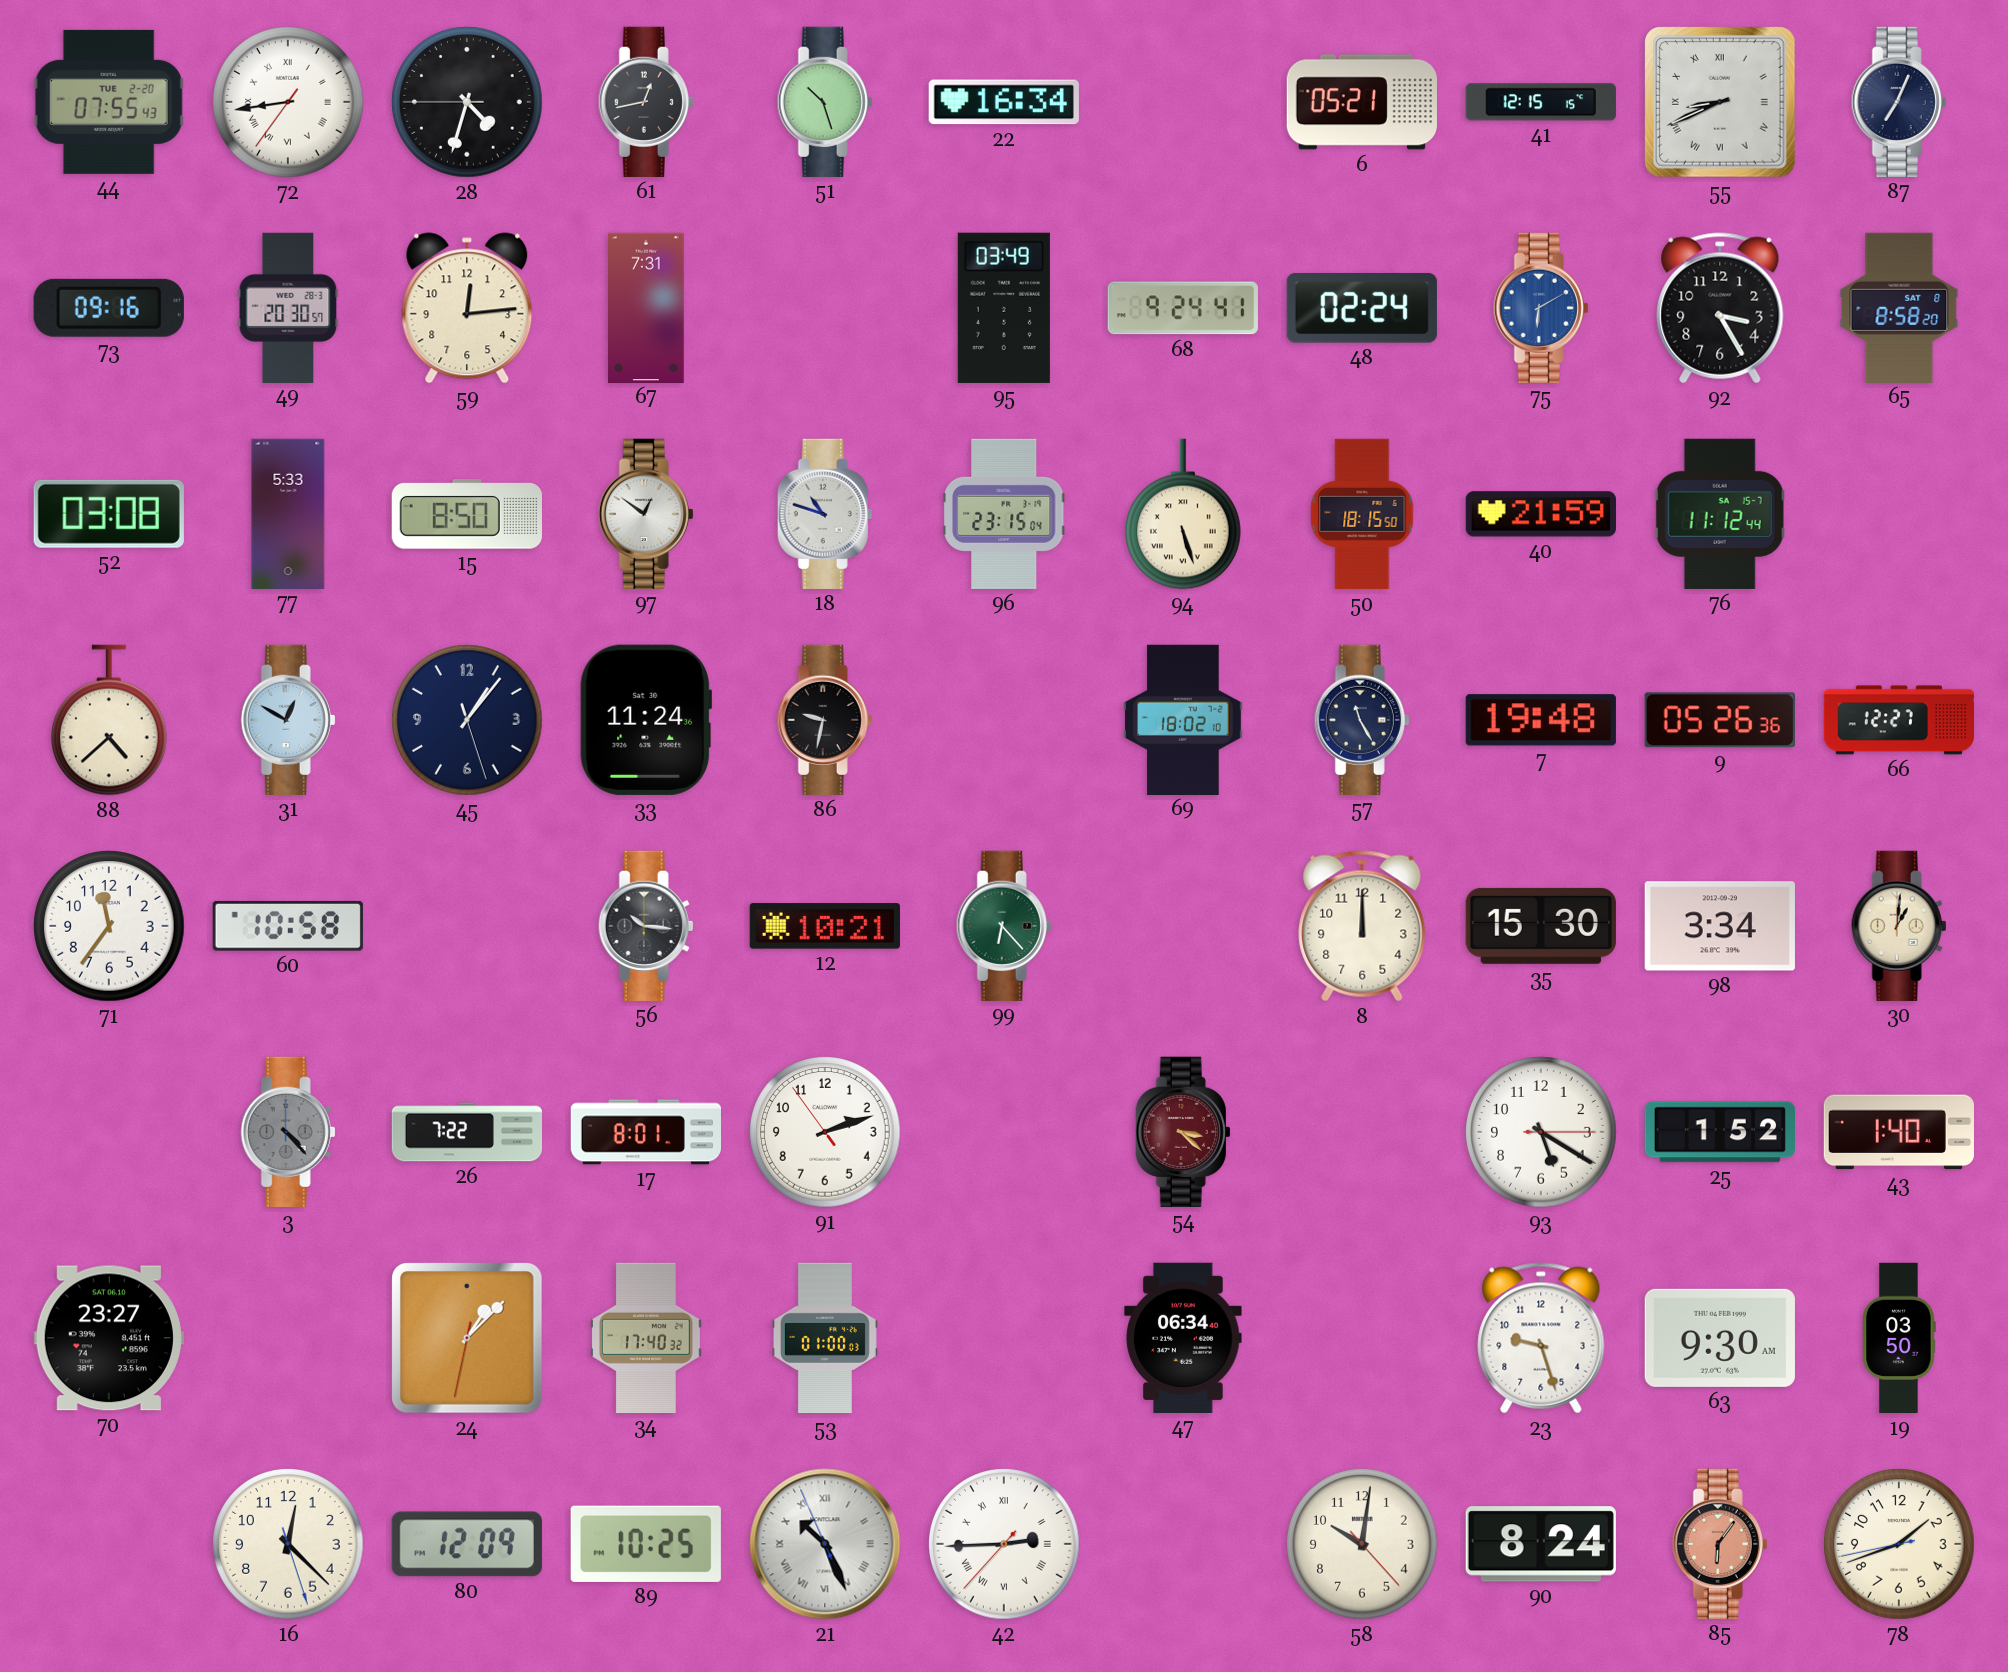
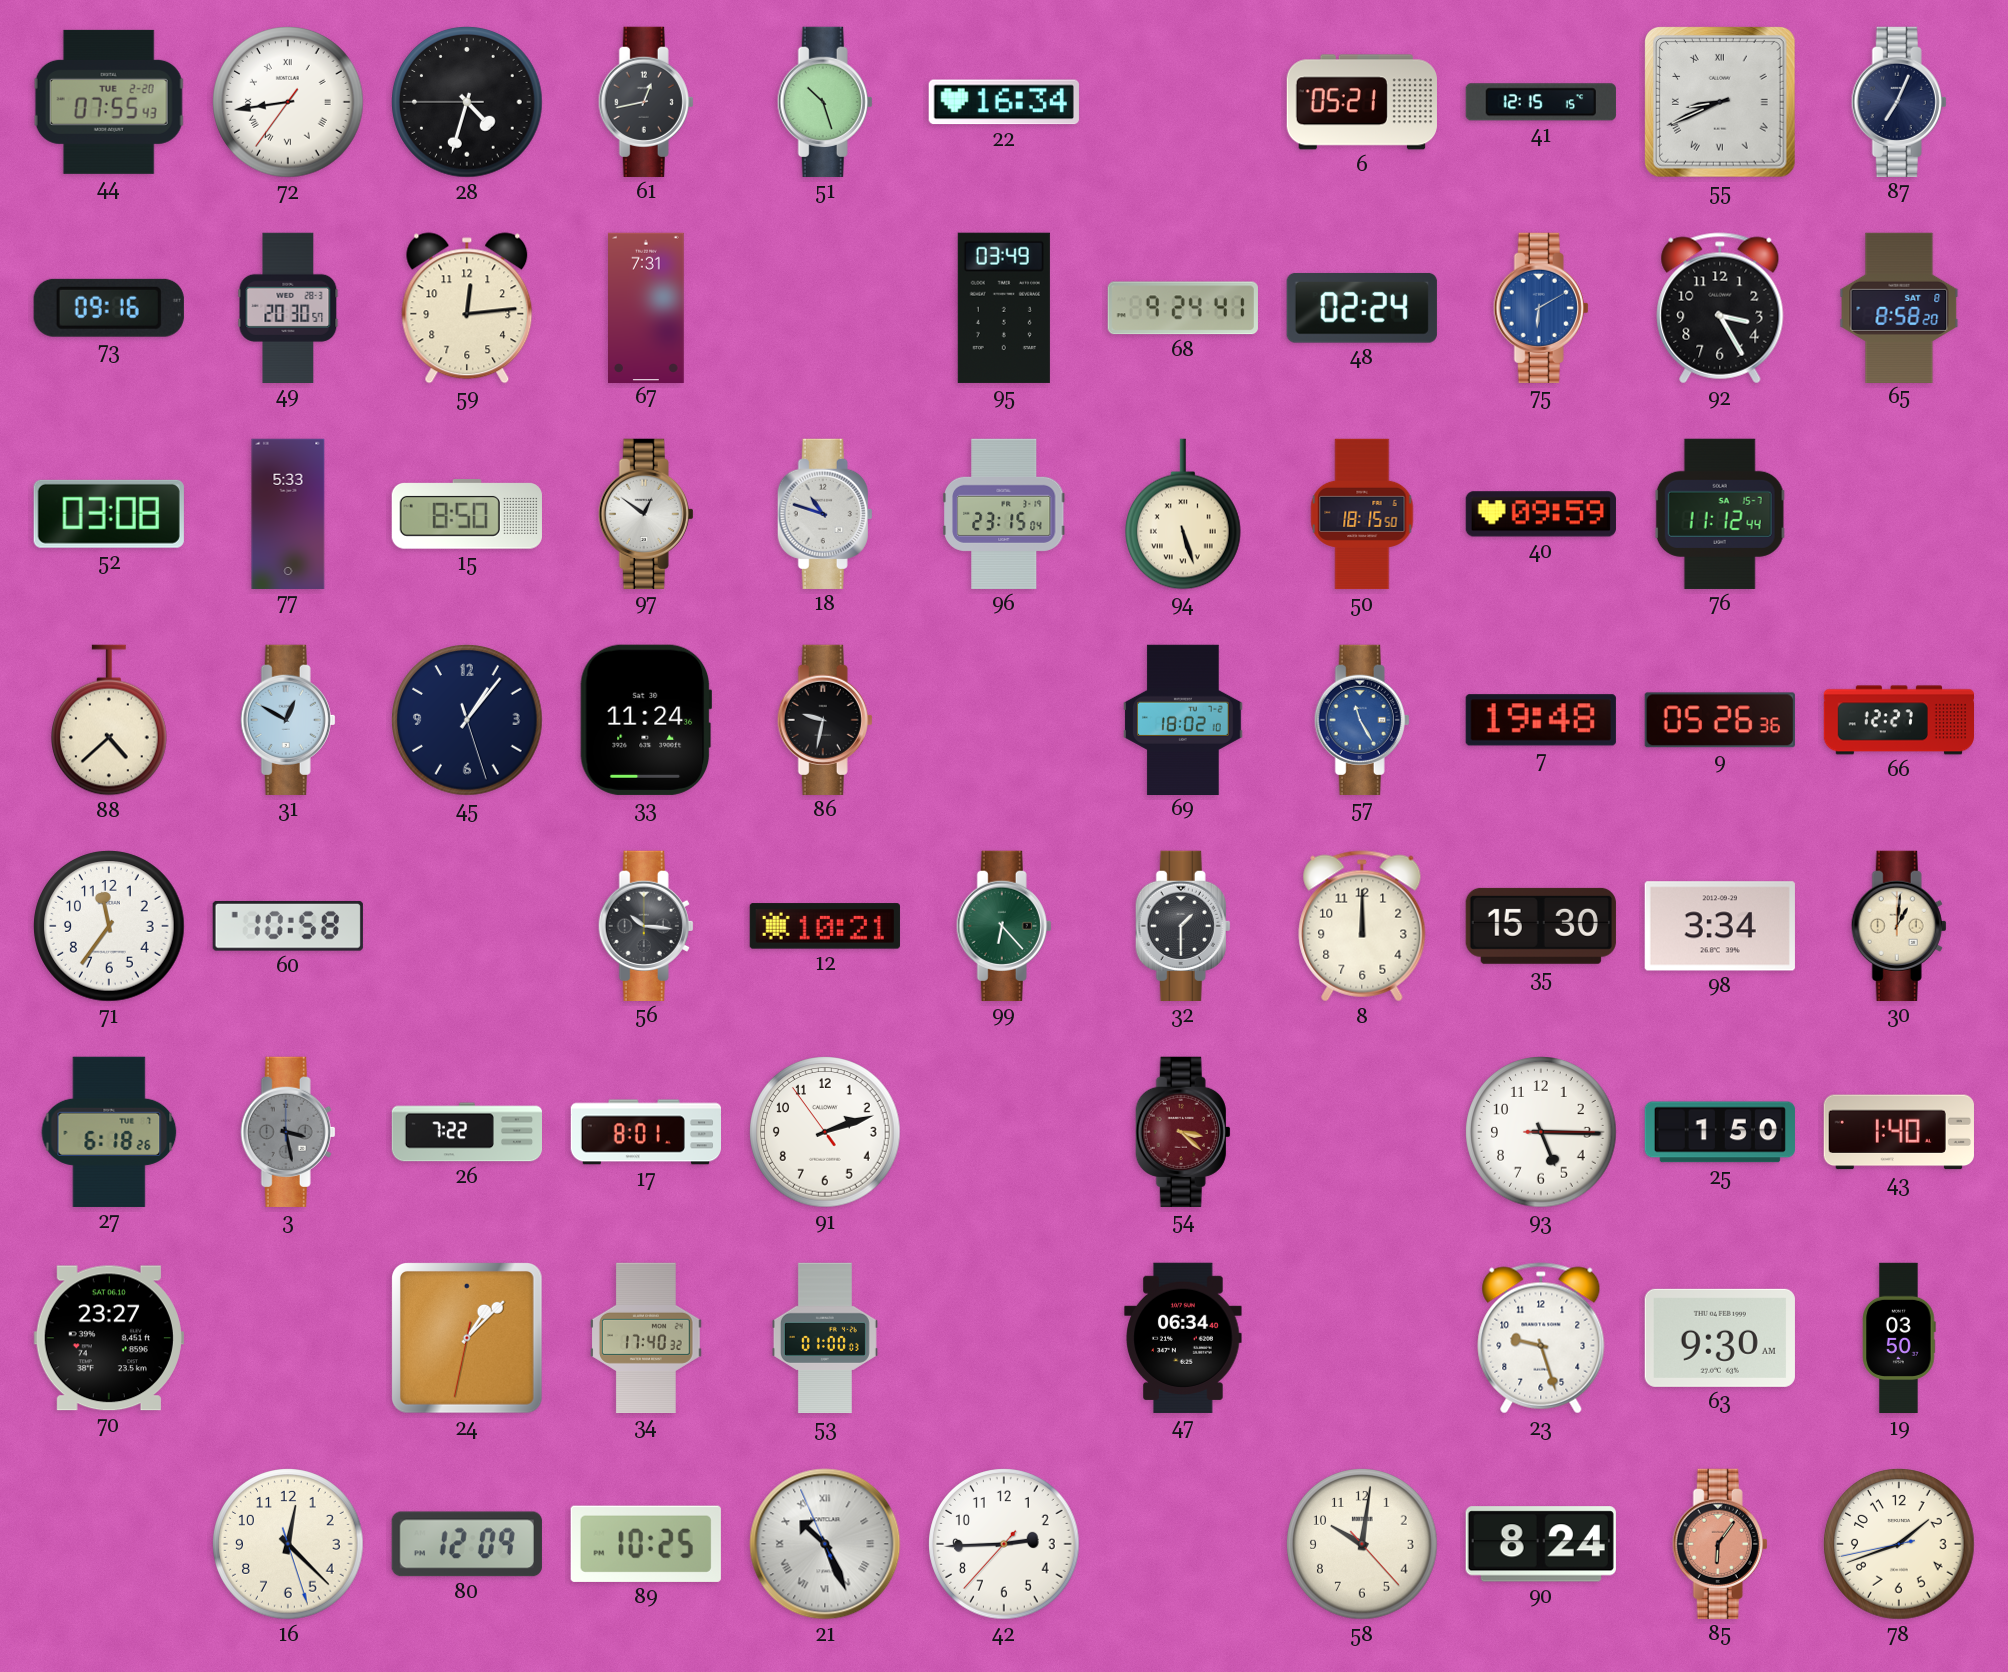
40: 21:59 -> 09:59
57 dial: navy -> blue
32: none -> 1:30
27: none -> 6:18
3: 4:23 -> 3:28
93: 5:20 -> 5:15
25: 1:52 -> 1:50
42 numerals: Roman -> Arabic
